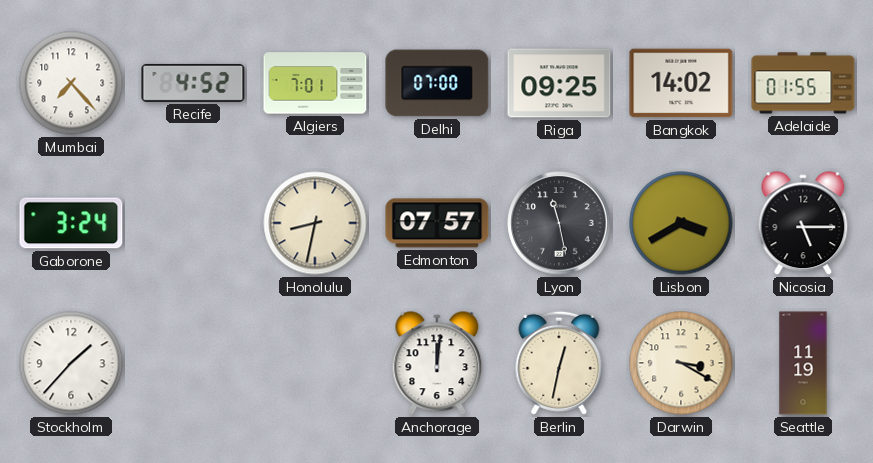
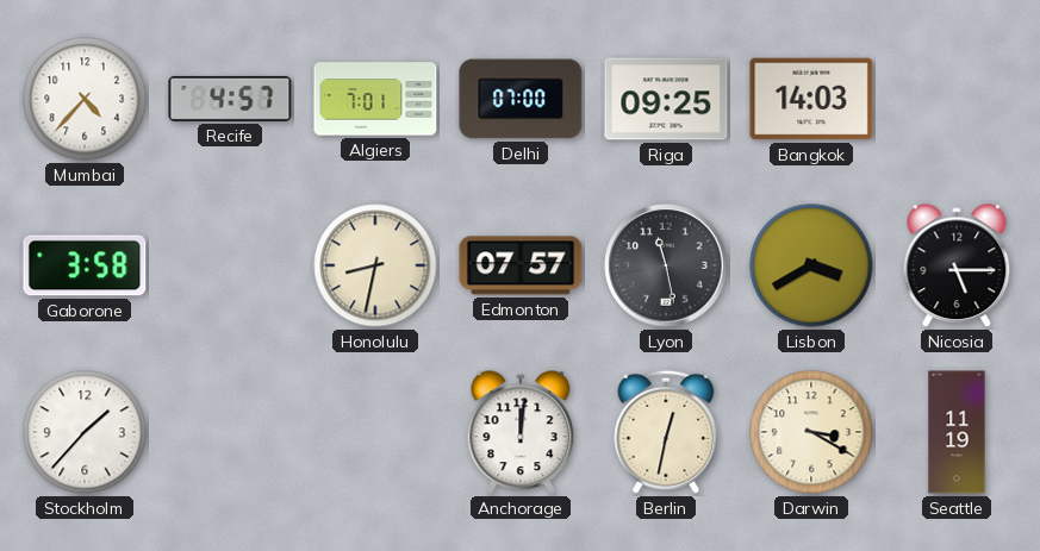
Mumbai: 7:23 -> 4:37
Recife: 4:52 -> 4:57
Bangkok: 14:02 -> 14:03
Adelaide: 01:55 -> none
Gaborone: 3:24 -> 3:58
